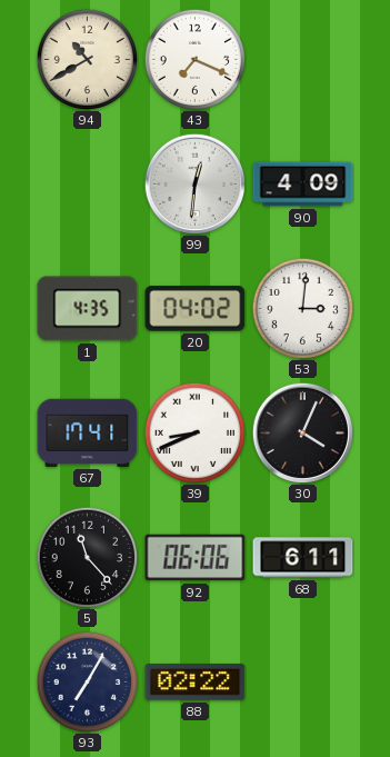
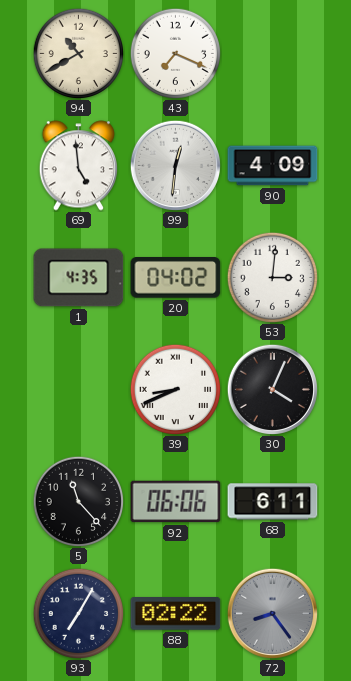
69: none -> 4:59
67: 17:41 -> none
72: none -> 8:24
